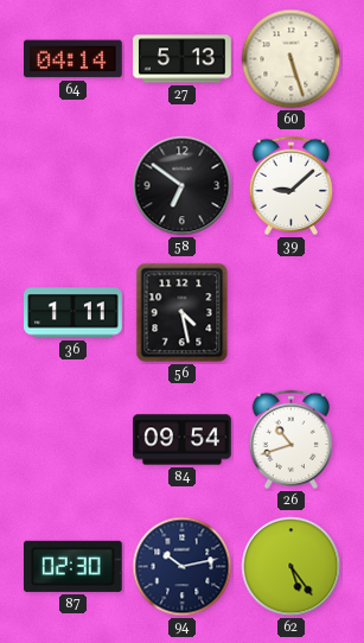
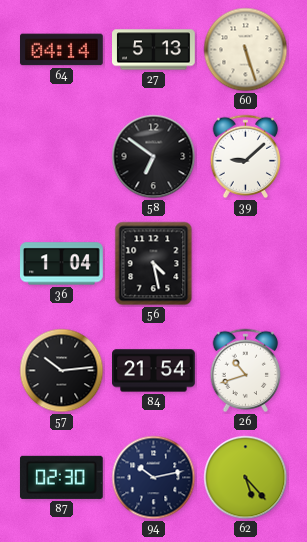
36: 1:11 -> 1:04
57: none -> 10:14
84: 09:54 -> 21:54
62: 5:24 -> 5:23
